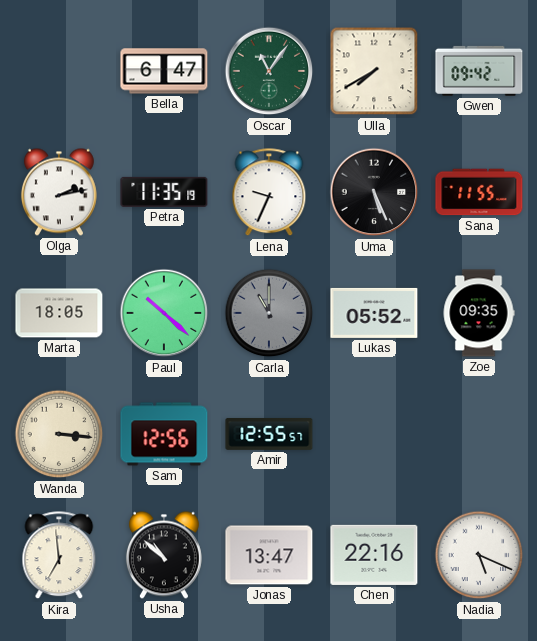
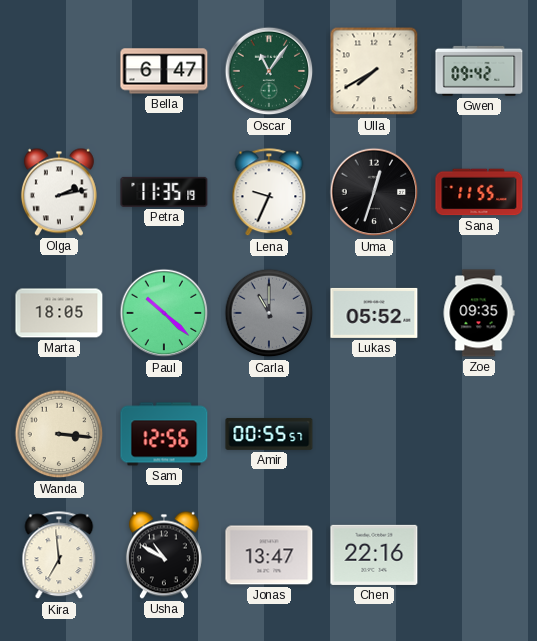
Uma: 5:26 -> 12:33
Amir: 12:55 -> 00:55
Usha: 10:52 -> 10:50
Nadia: 5:19 -> none
